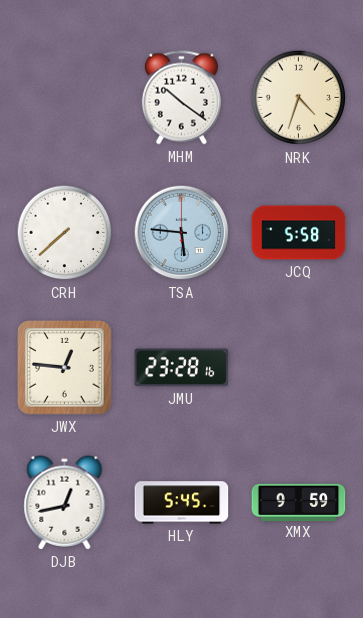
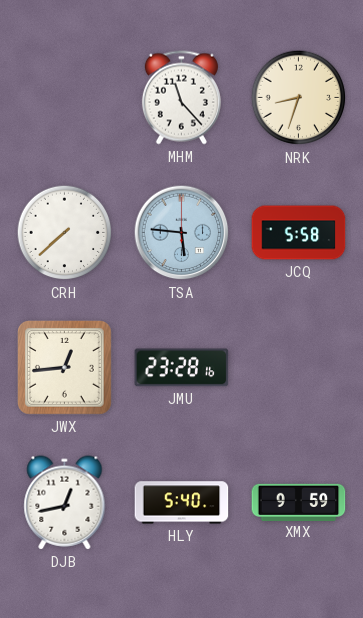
MHM: 10:21 -> 11:23
NRK: 4:33 -> 8:33
JWX: 12:46 -> 12:44
HLY: 5:45 -> 5:40
